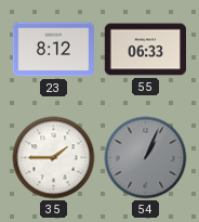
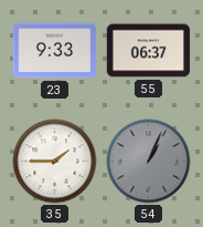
23: 8:12 -> 9:33
55: 06:33 -> 06:37
